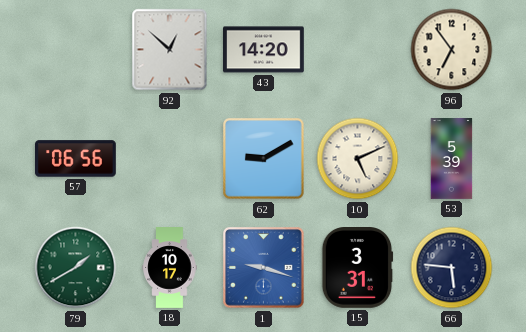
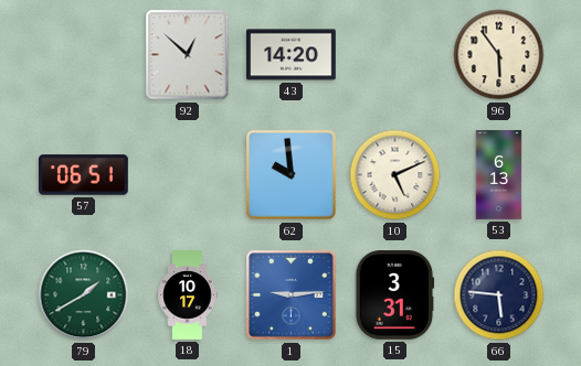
96: 6:54 -> 5:54
57: 06:56 -> 06:51
62: 9:10 -> 9:59
53: 5:39 -> 6:13
1: 9:18 -> 9:14
